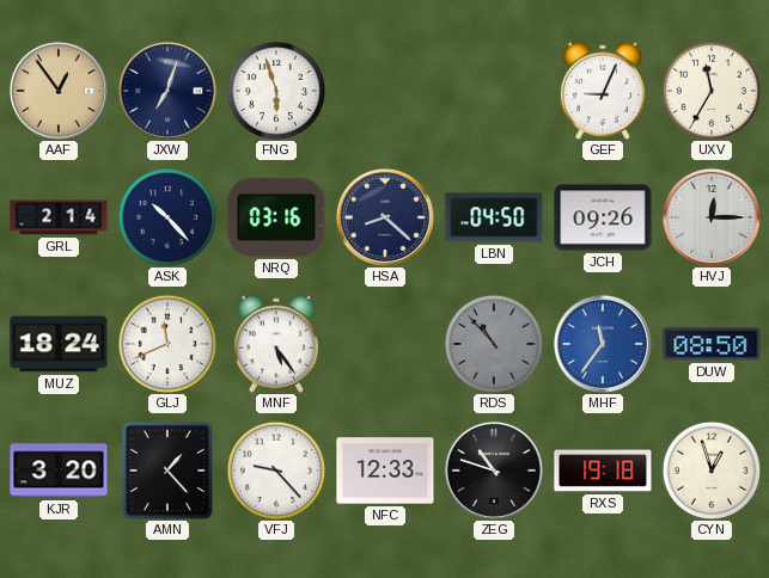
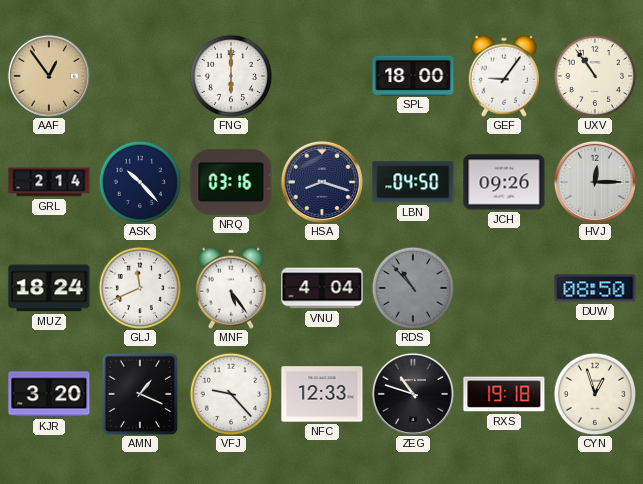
JXW: 7:03 -> none
FNG: 5:57 -> 6:00
SPL: none -> 18:00
GEF: 9:04 -> 9:06
UXV: 11:35 -> 10:54
HSA: 8:22 -> 8:18
VNU: none -> 4:04
MHF: 11:36 -> none
AMN: 1:23 -> 1:19
